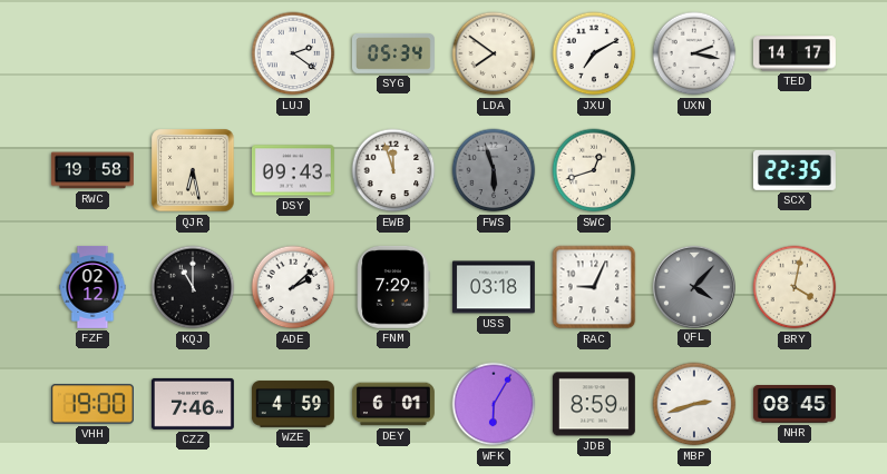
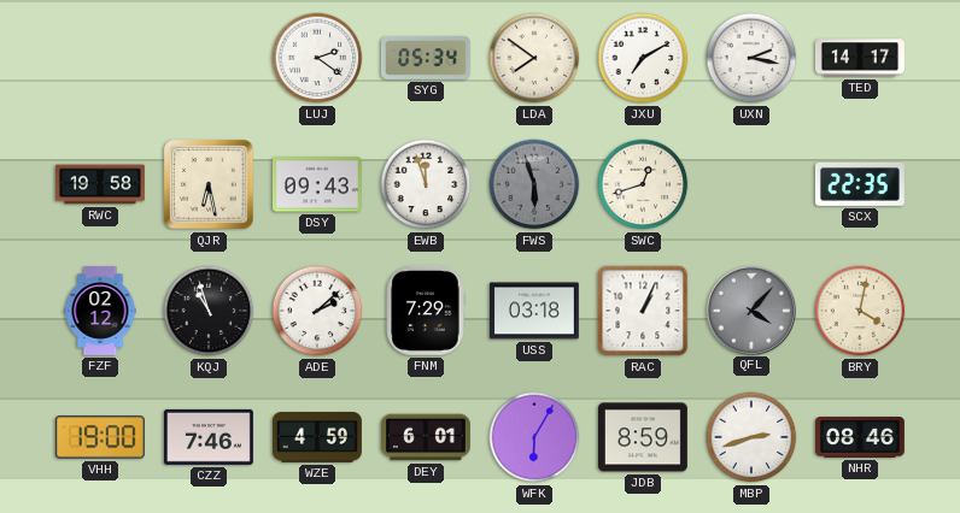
KQJ: 11:00 -> 10:57
RAC: 9:04 -> 1:04
NHR: 08:45 -> 08:46
